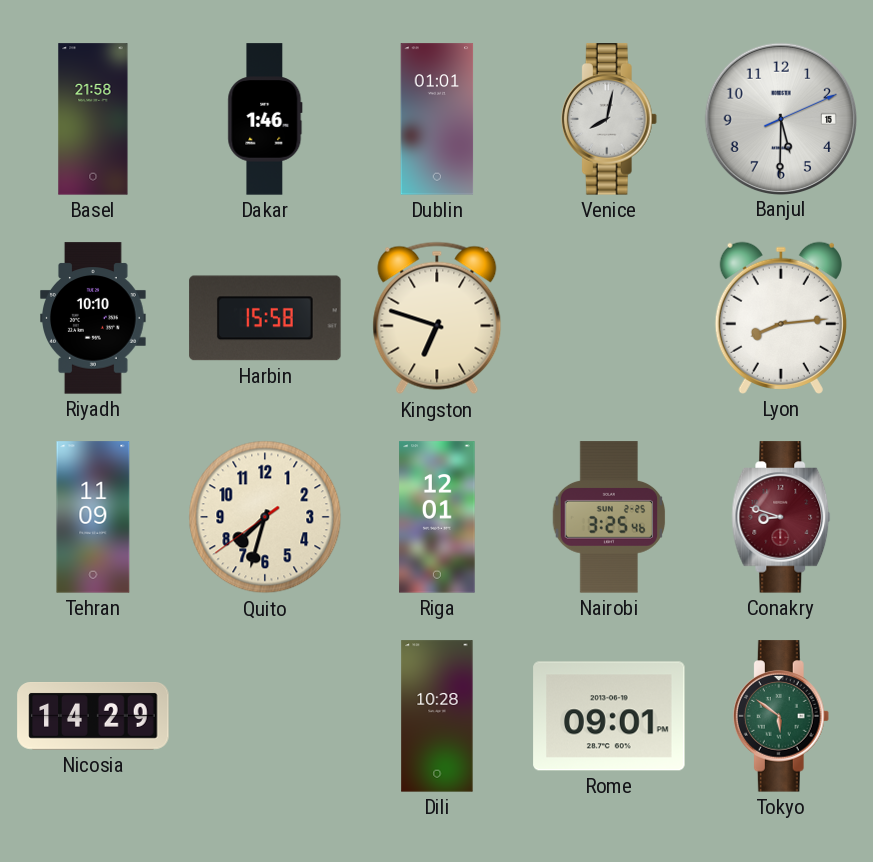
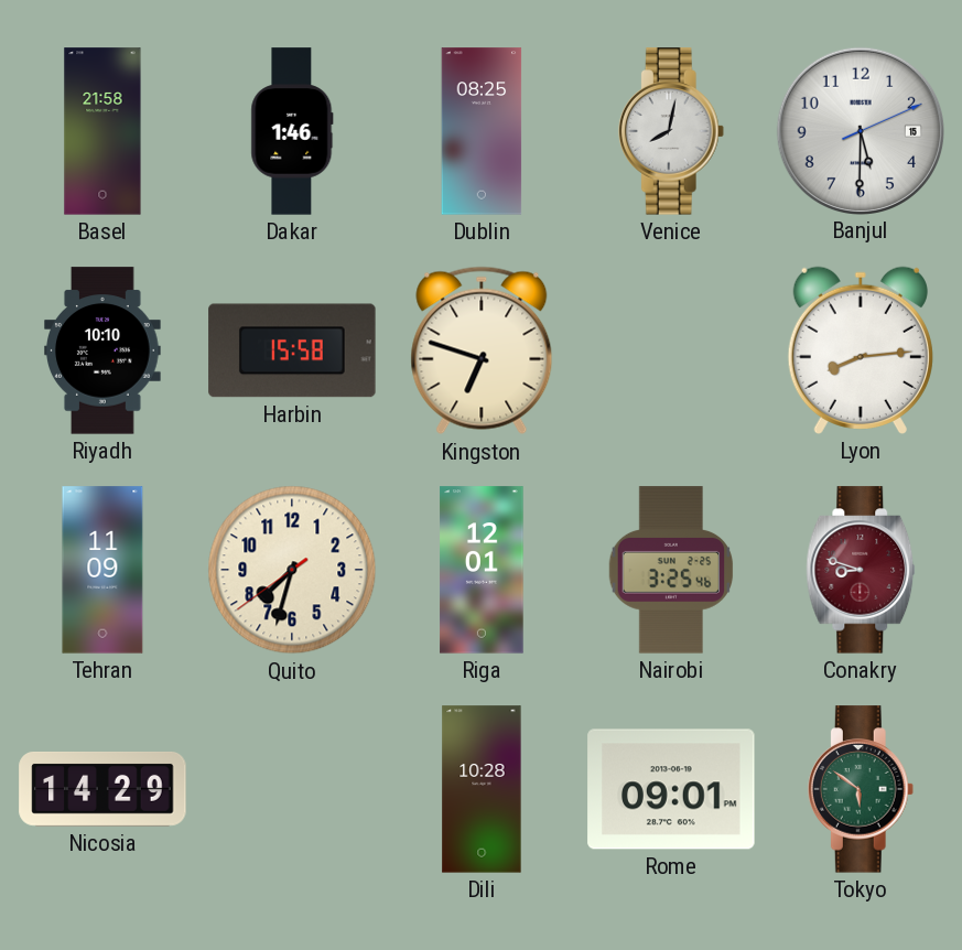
Dublin: 01:01 -> 08:25
